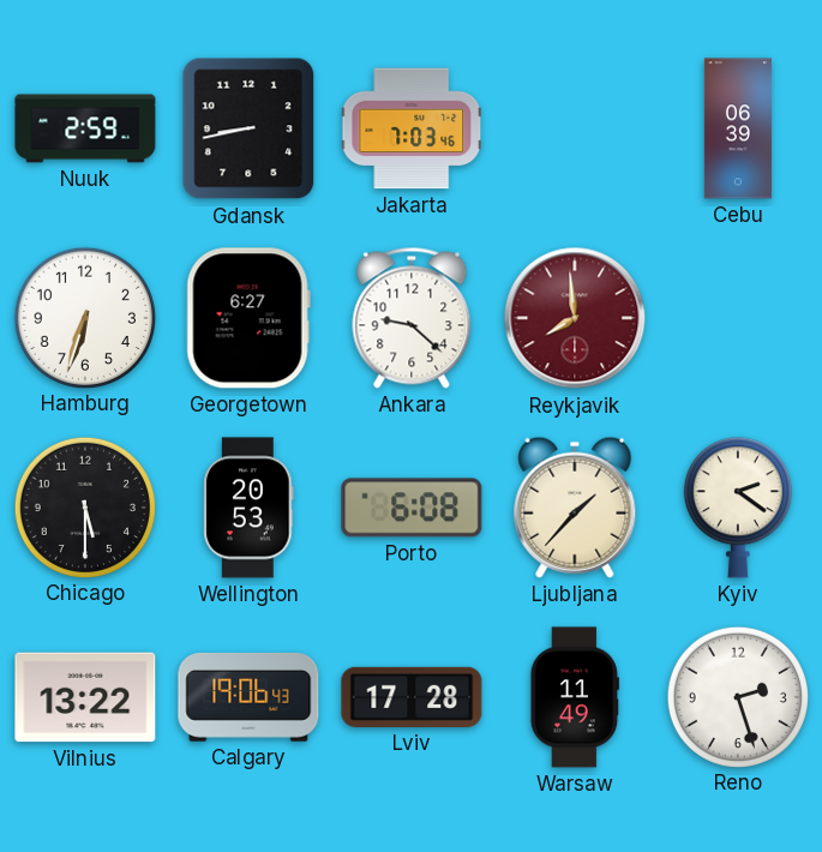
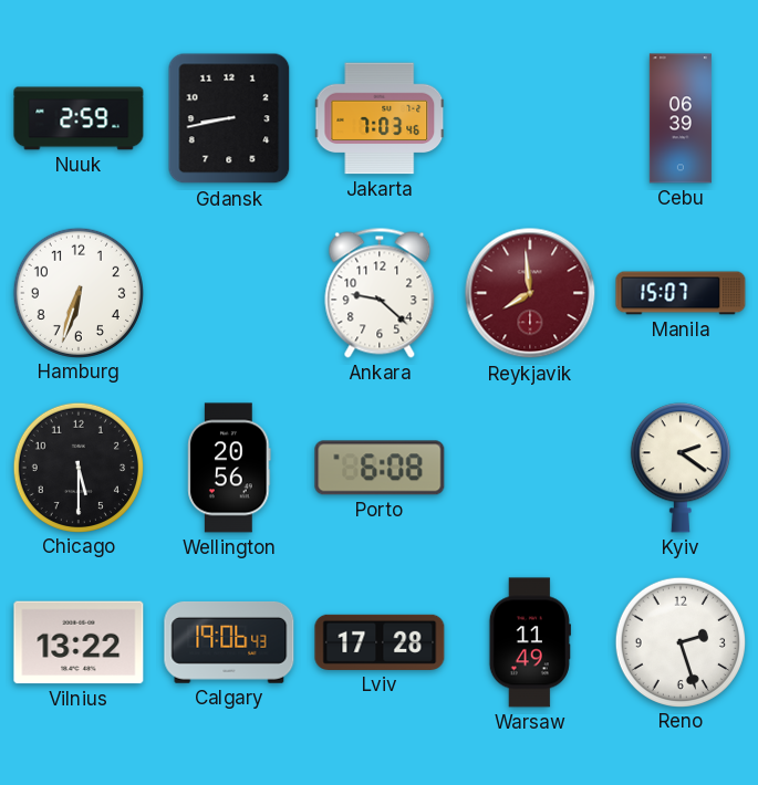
Georgetown: 6:27 -> none
Manila: none -> 15:07
Wellington: 20:53 -> 20:56
Ljubljana: 1:37 -> none
